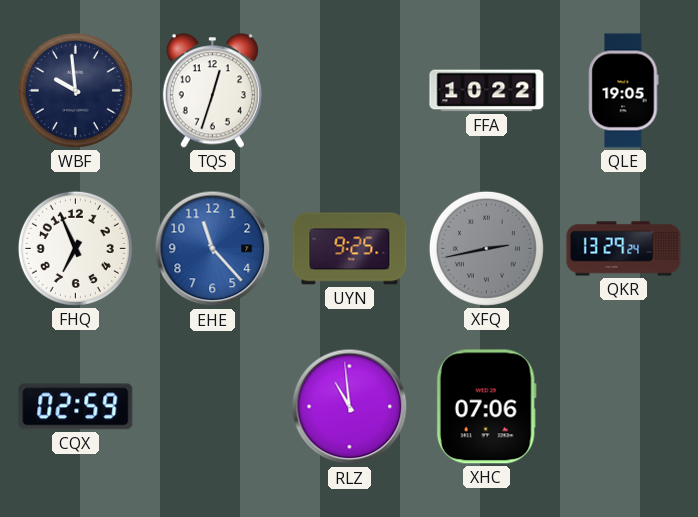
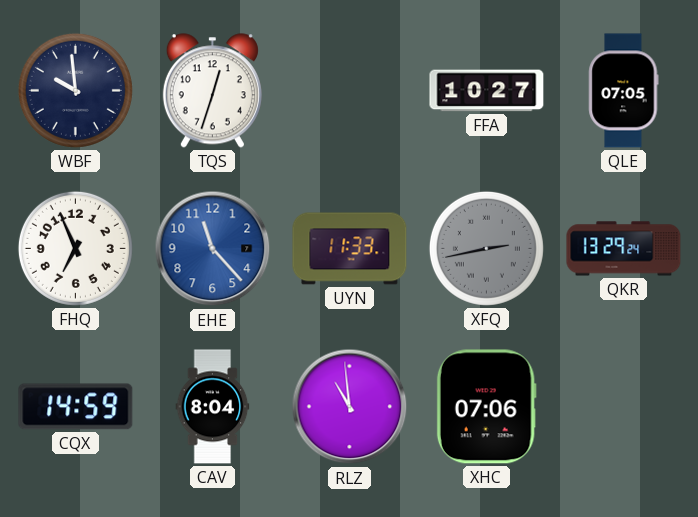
FFA: 10:22 -> 10:27
QLE: 19:05 -> 07:05
UYN: 9:25 -> 11:33
CQX: 02:59 -> 14:59
CAV: none -> 8:04
